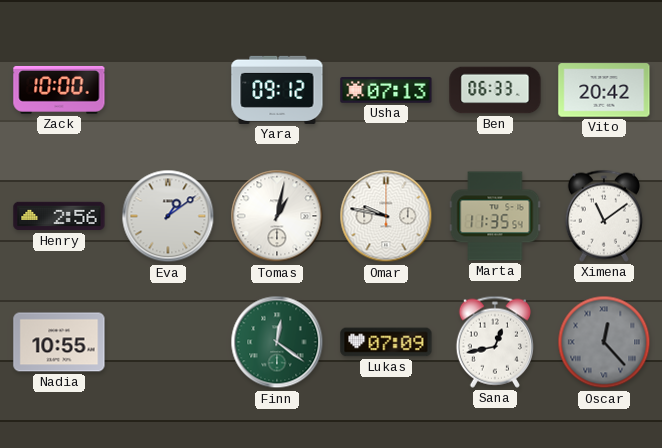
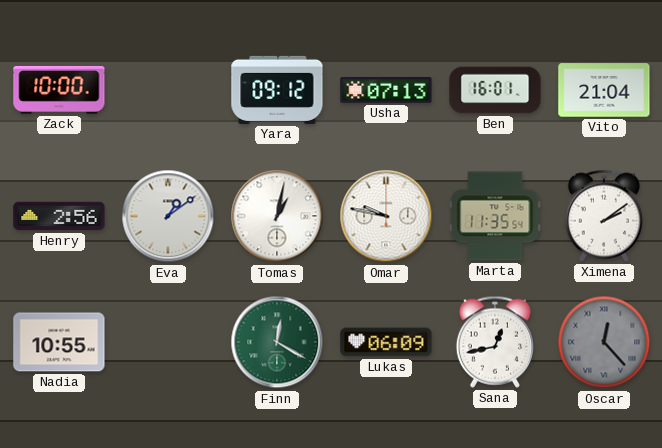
Ben: 06:33 -> 16:01
Vito: 20:42 -> 21:04
Ximena: 11:09 -> 2:09
Finn: 12:21 -> 12:20
Lukas: 07:09 -> 06:09
